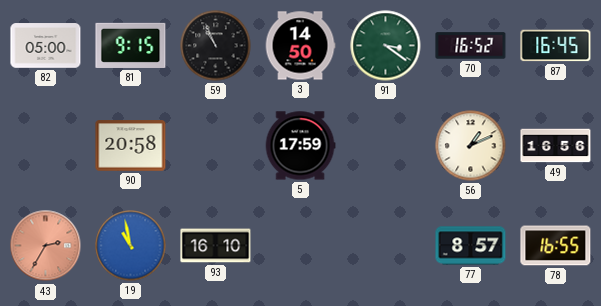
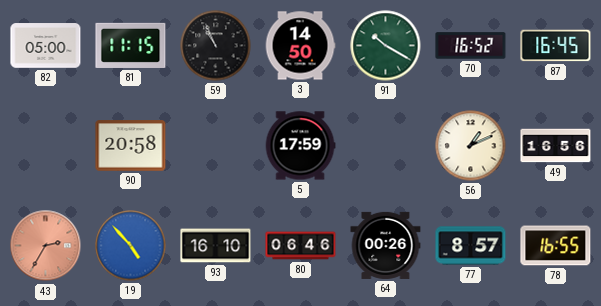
81: 9:15 -> 11:15
91: 3:21 -> 10:20
19: 10:58 -> 4:53
80: none -> 06:46
64: none -> 00:26
